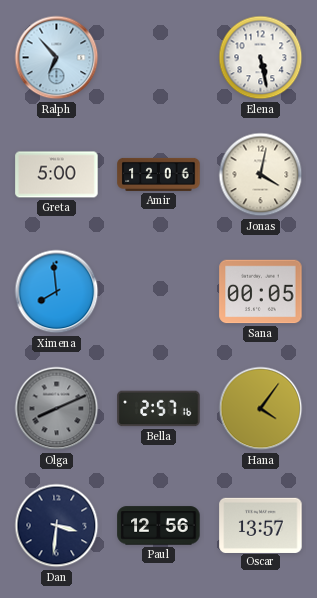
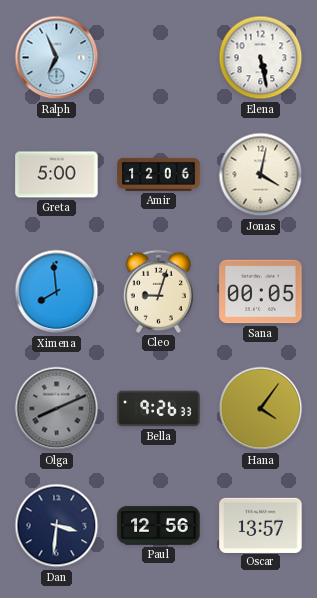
Ralph: 6:53 -> 6:56
Cleo: none -> 9:03
Bella: 2:57 -> 9:26
